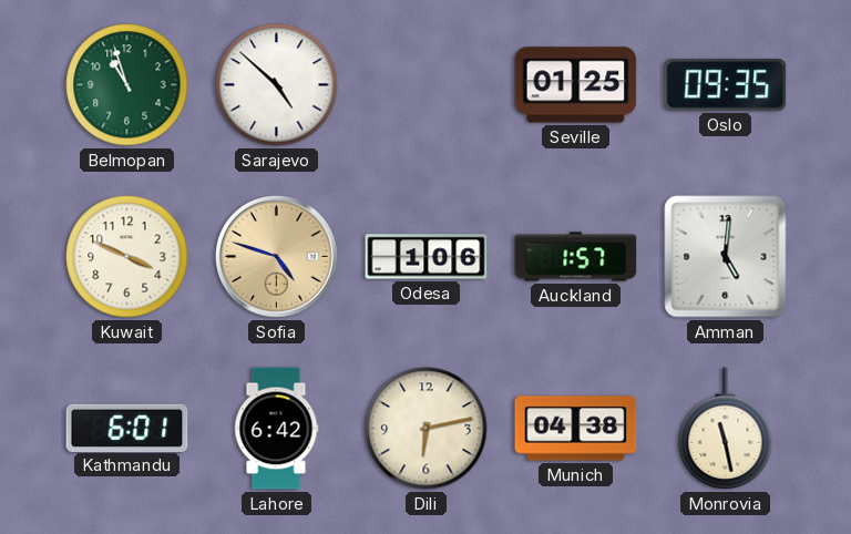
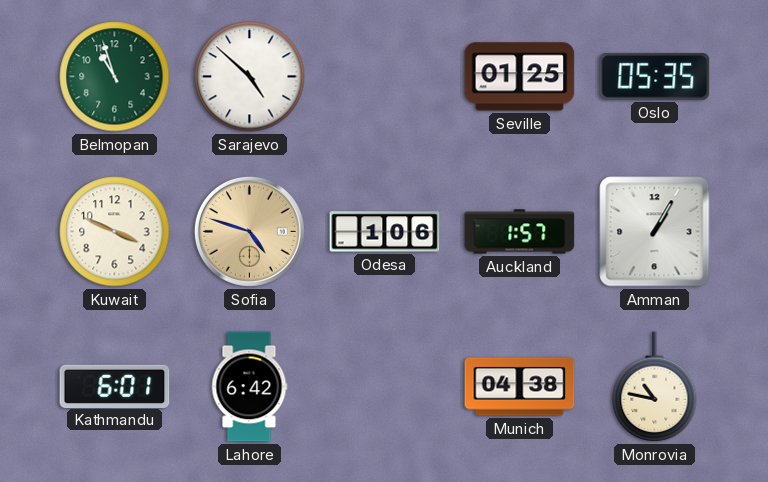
Oslo: 09:35 -> 05:35
Amman: 5:01 -> 1:05
Dili: 6:13 -> none
Monrovia: 11:28 -> 10:47
